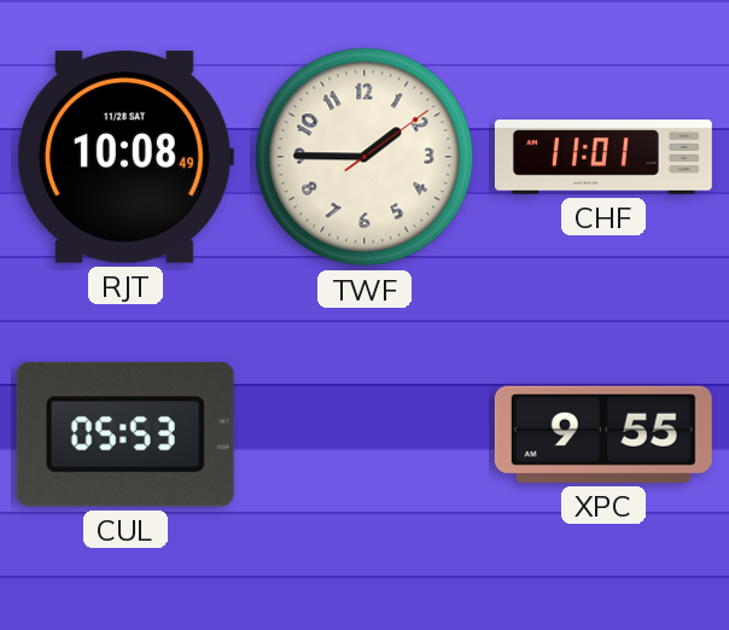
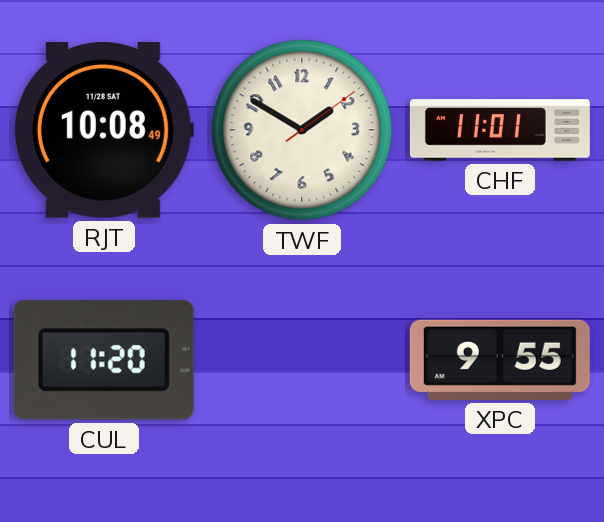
TWF: 1:45 -> 1:50
CUL: 05:53 -> 11:20
